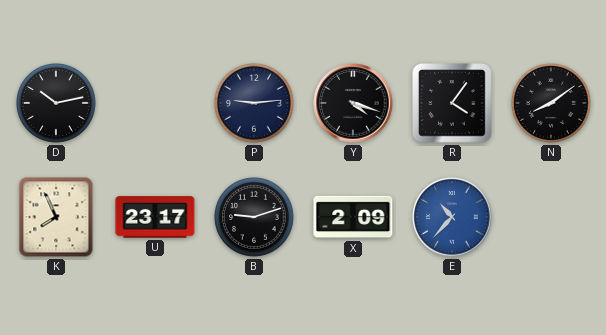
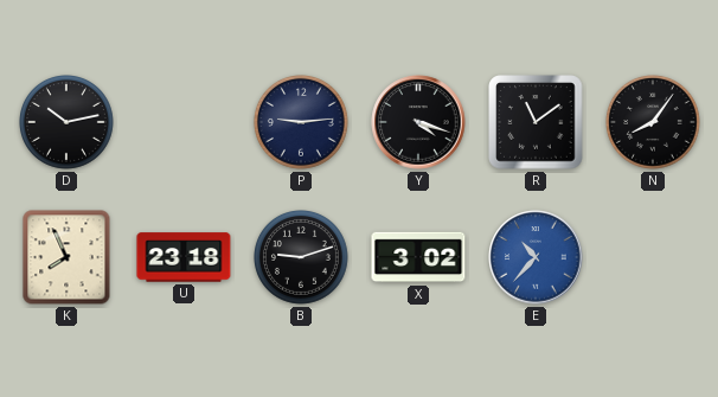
R: 4:06 -> 11:09
N: 8:09 -> 8:06
U: 23:17 -> 23:18
X: 2:09 -> 3:02
